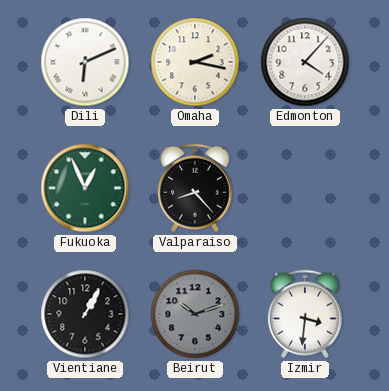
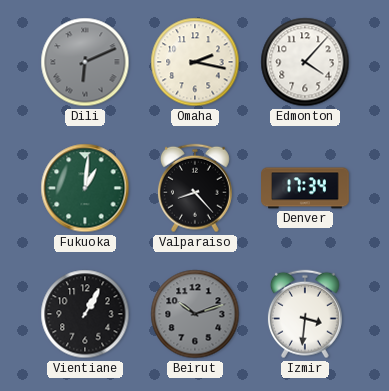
Dili dial: white -> grey
Fukuoka: 12:56 -> 1:01
Denver: none -> 17:34
